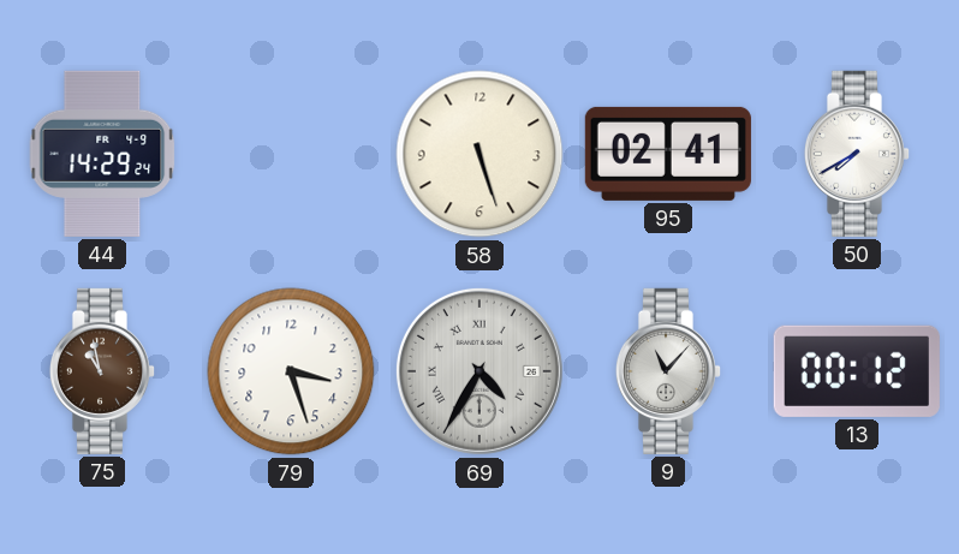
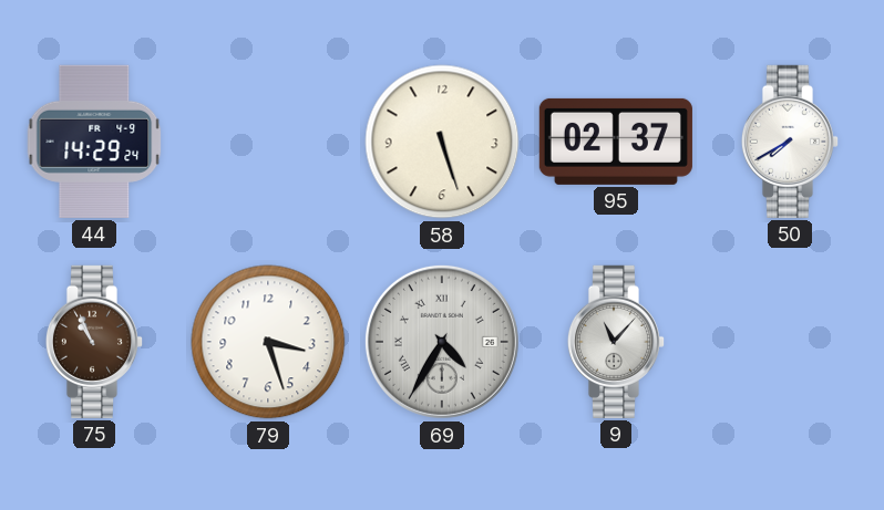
95: 02:41 -> 02:37
75: 10:58 -> 10:56
13: 00:12 -> none
